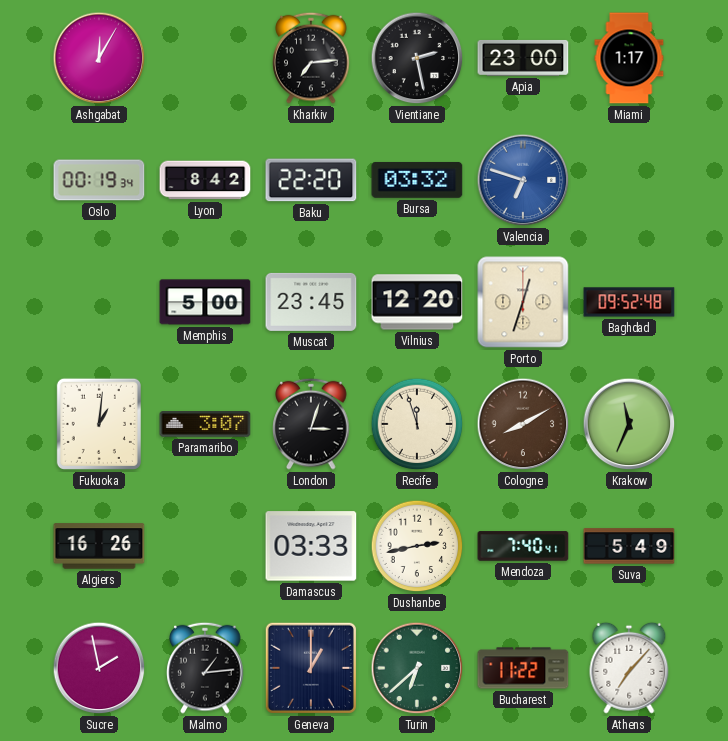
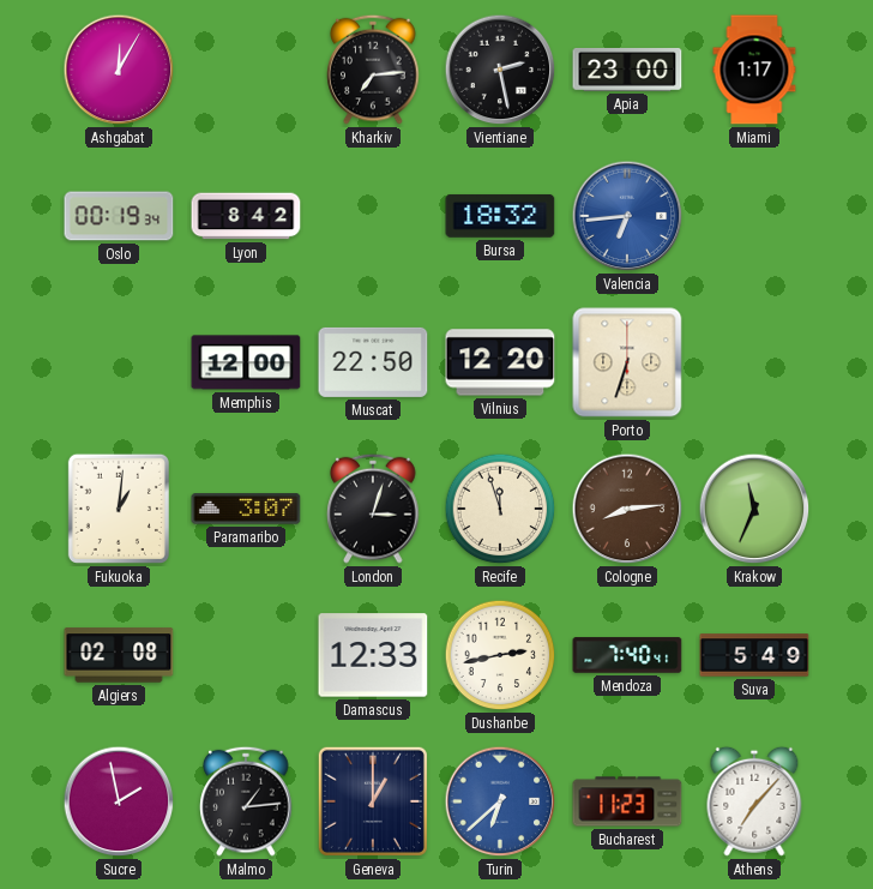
Baku: 22:20 -> none
Bursa: 03:32 -> 18:32
Valencia: 6:48 -> 6:44
Memphis: 5:00 -> 12:00
Muscat: 23:45 -> 22:50
Porto: 12:33 -> 6:33
Baghdad: 09:52 -> none
Cologne: 8:10 -> 8:14
Algiers: 16:26 -> 02:08
Damascus: 03:33 -> 12:33
Turin dial: green -> blue
Bucharest: 11:22 -> 11:23
